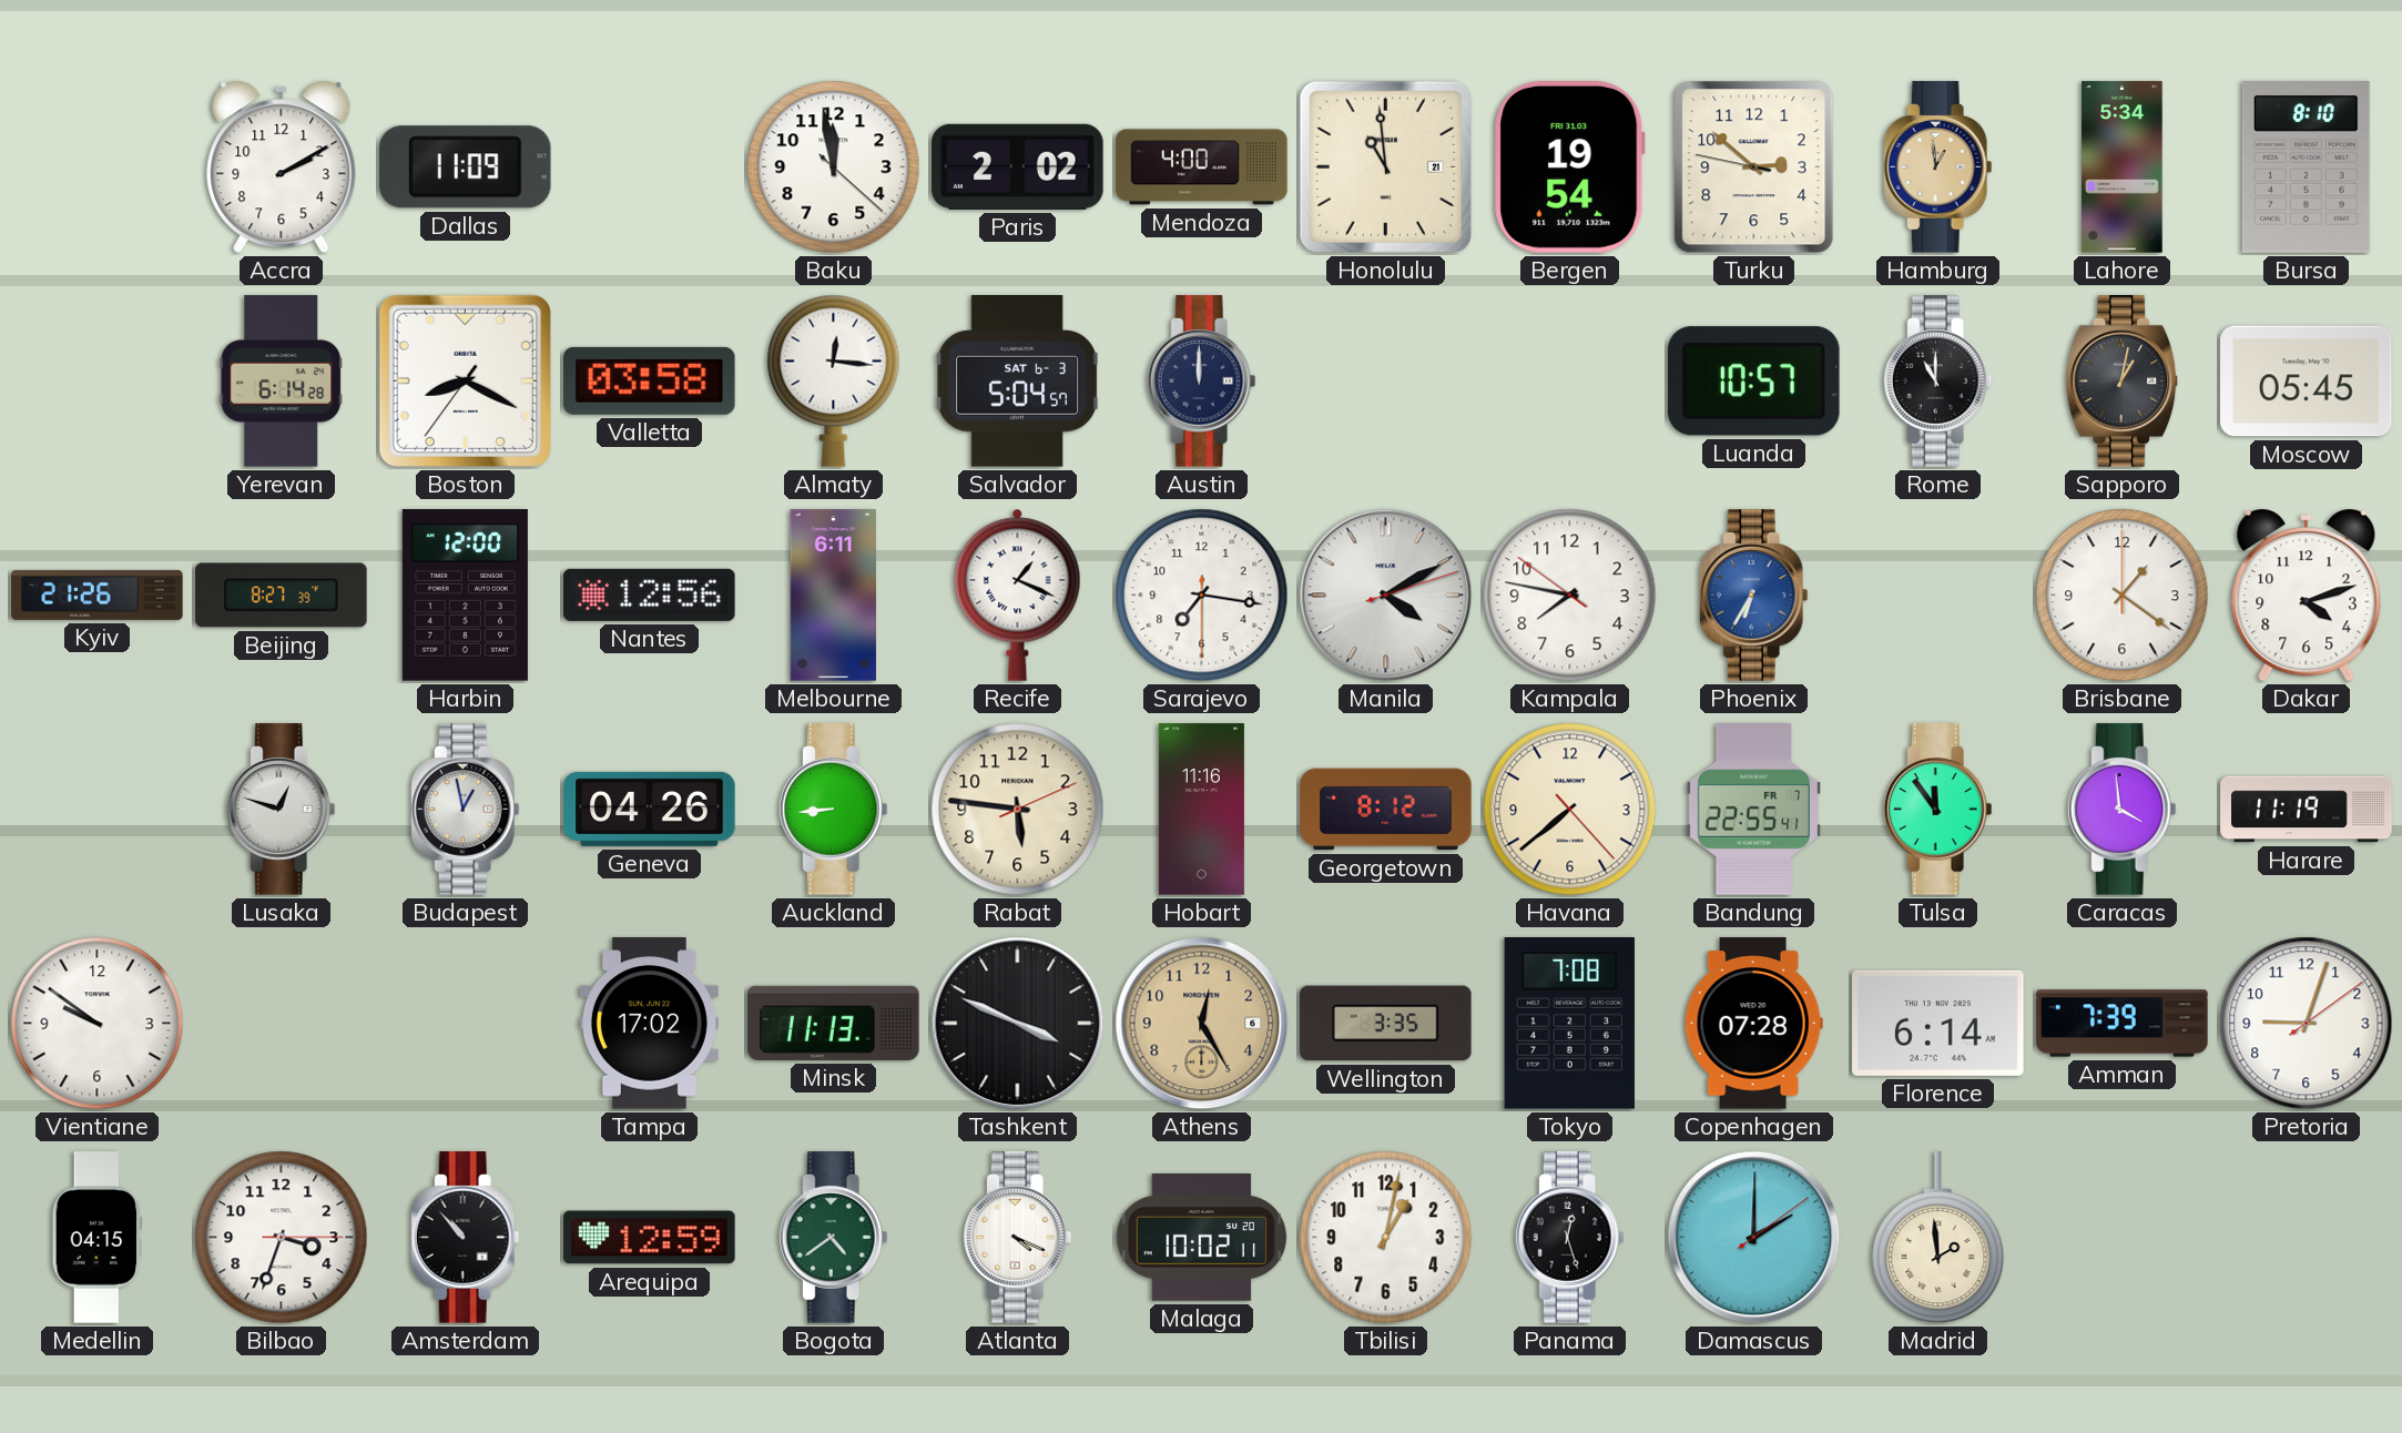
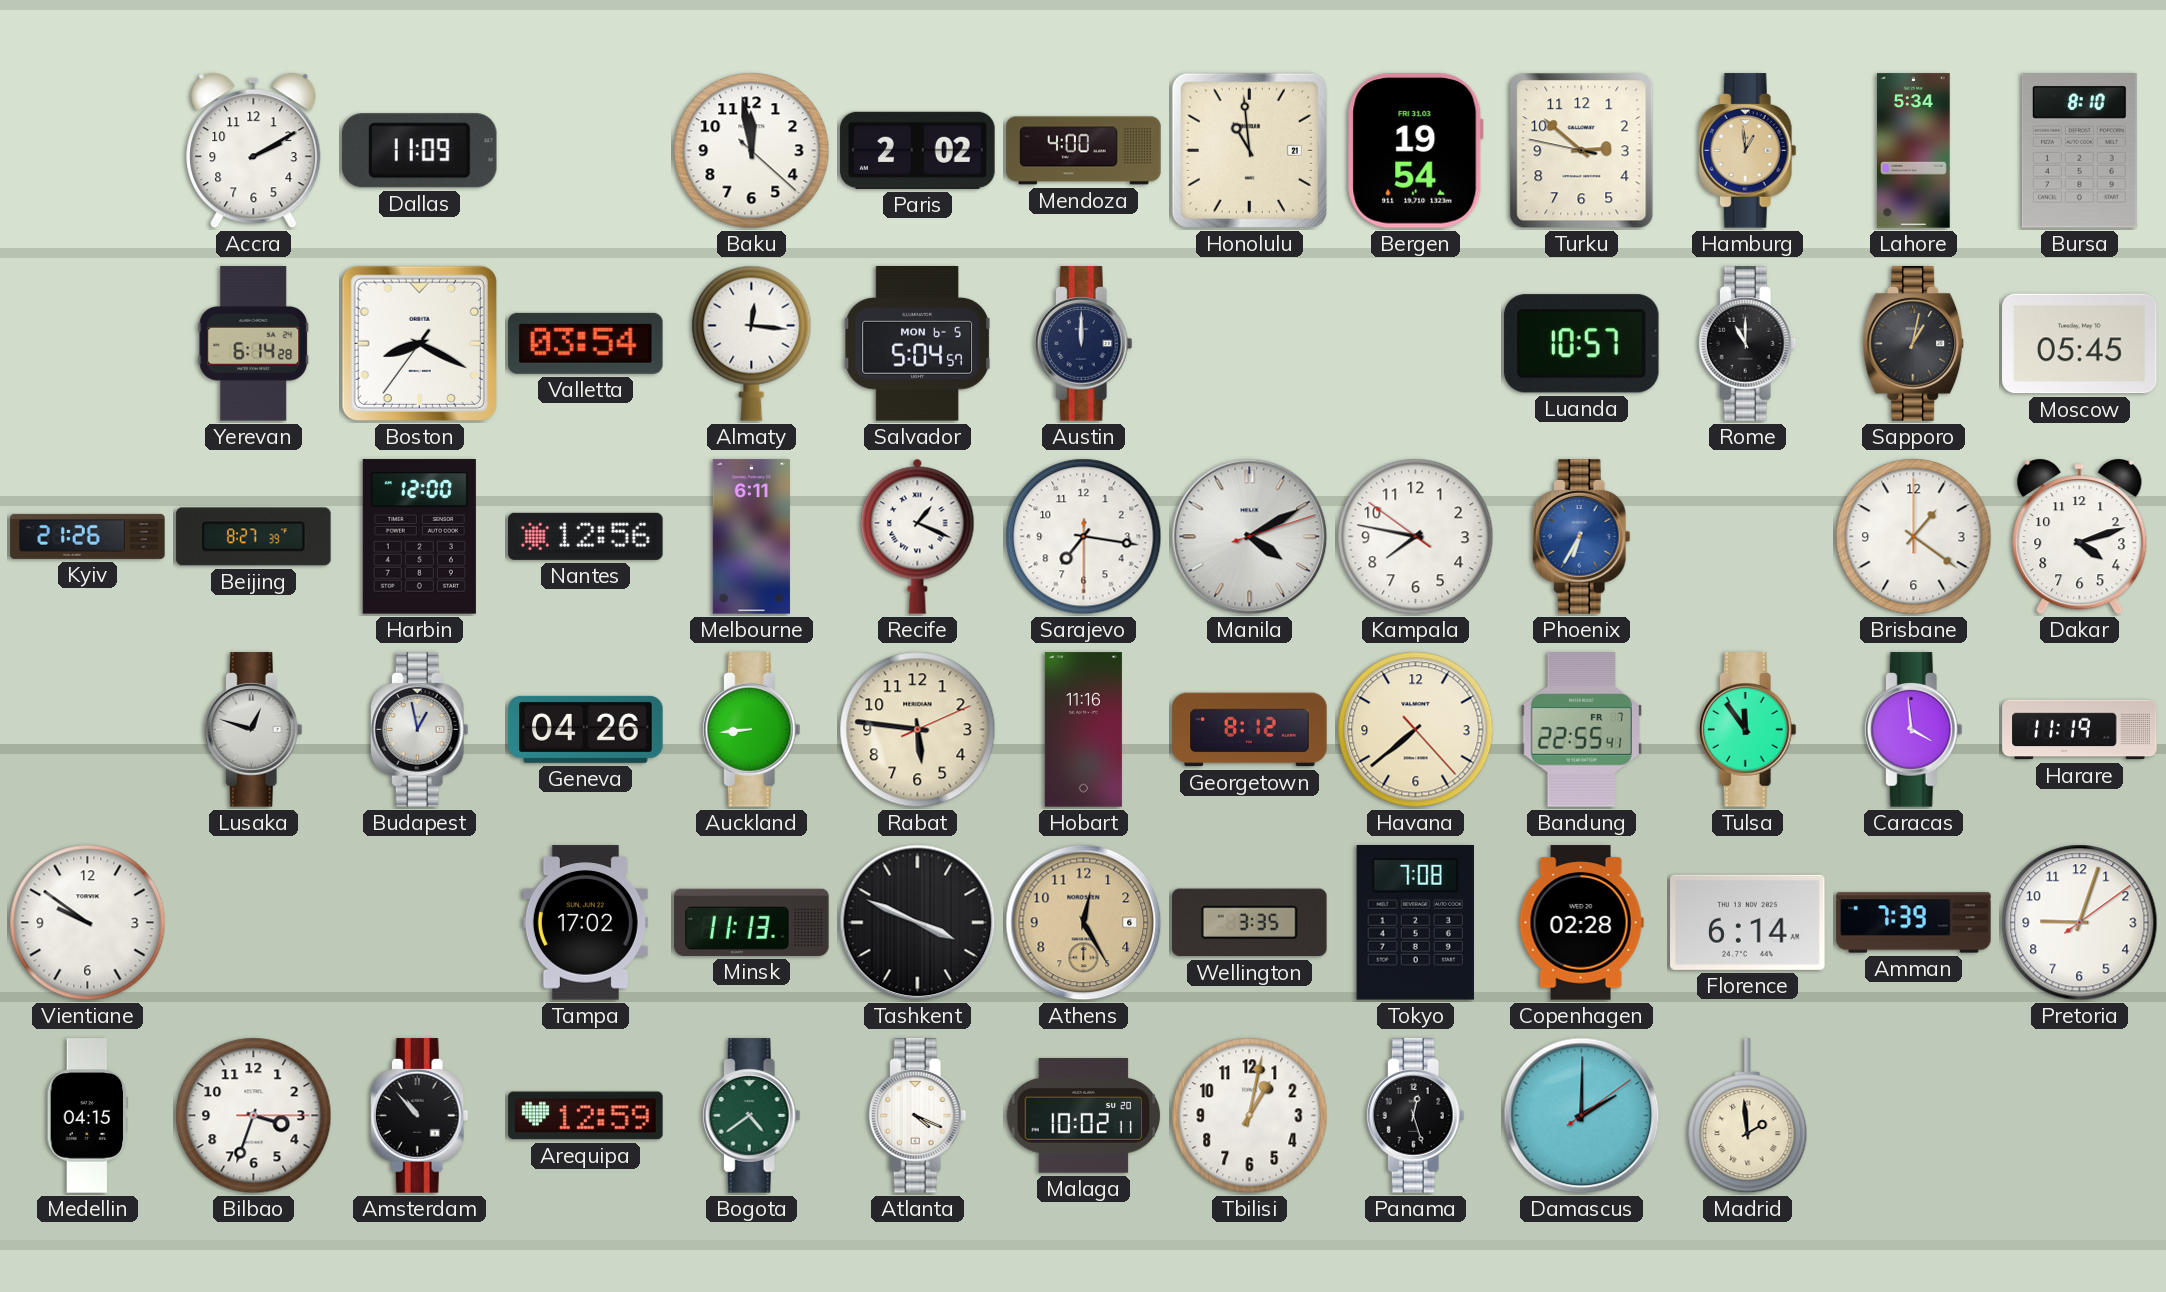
Valletta: 03:58 -> 03:54
Salvador date: SAT 6-3 -> MON 6-5
Copenhagen: 07:28 -> 02:28
